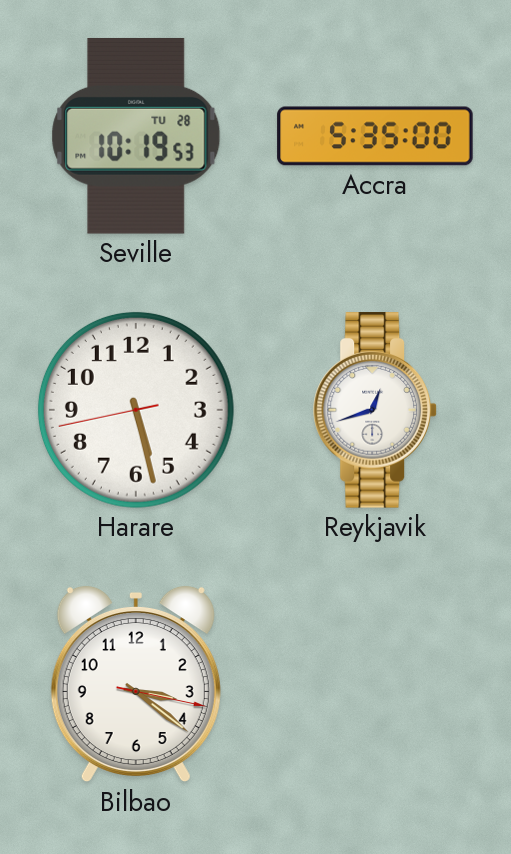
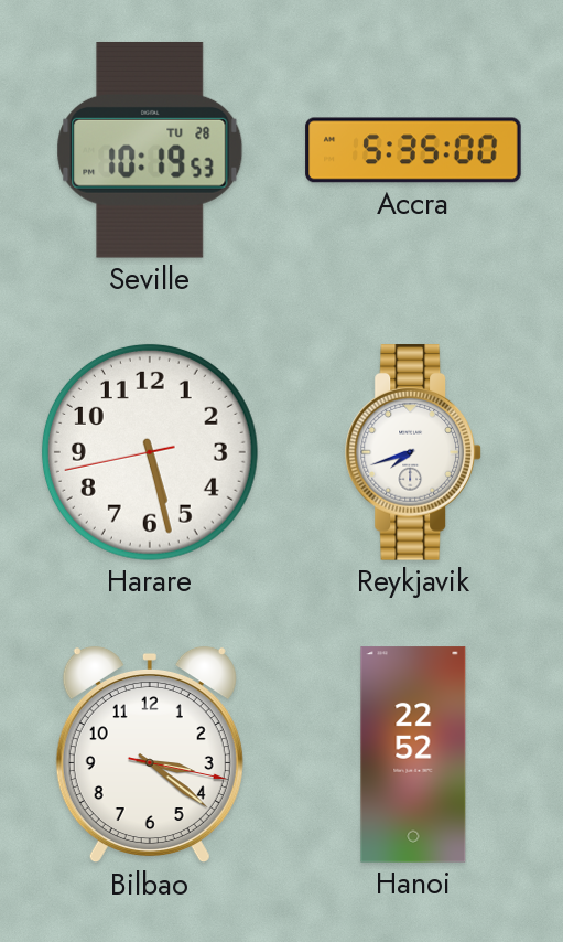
Reykjavik: 12:42 -> 7:42
Hanoi: none -> 22:52
